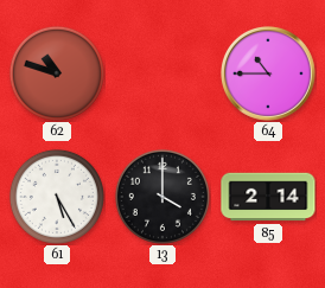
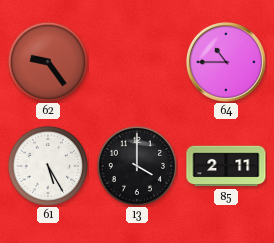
62: 10:48 -> 9:24
85: 2:14 -> 2:11
